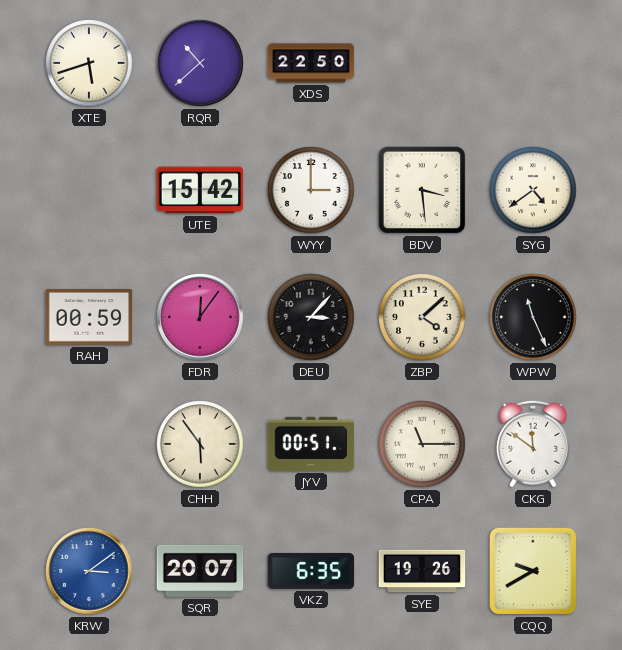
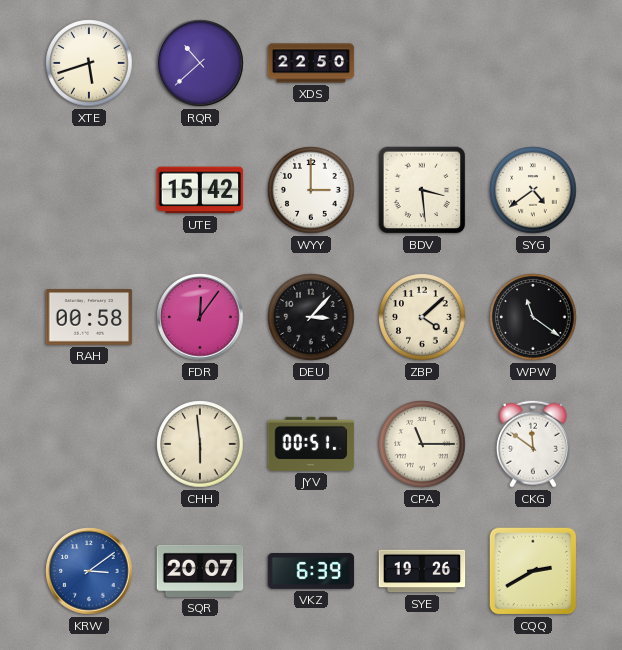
RAH: 00:59 -> 00:58
WPW: 11:26 -> 11:21
CHH: 5:54 -> 5:59
VKZ: 6:35 -> 6:39
CQQ: 9:40 -> 2:40
